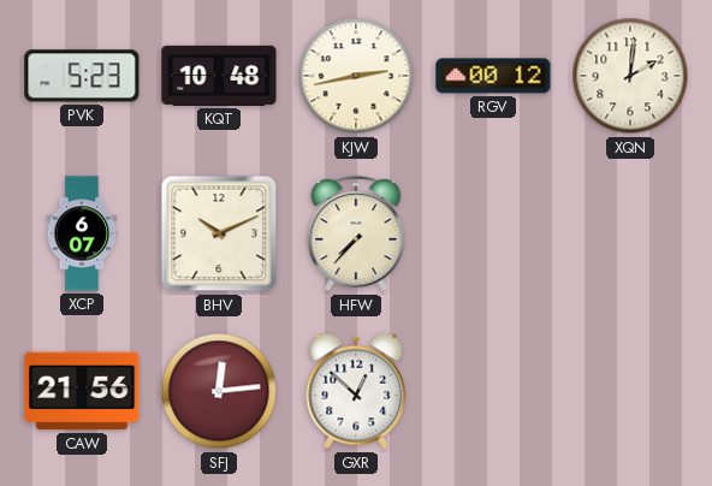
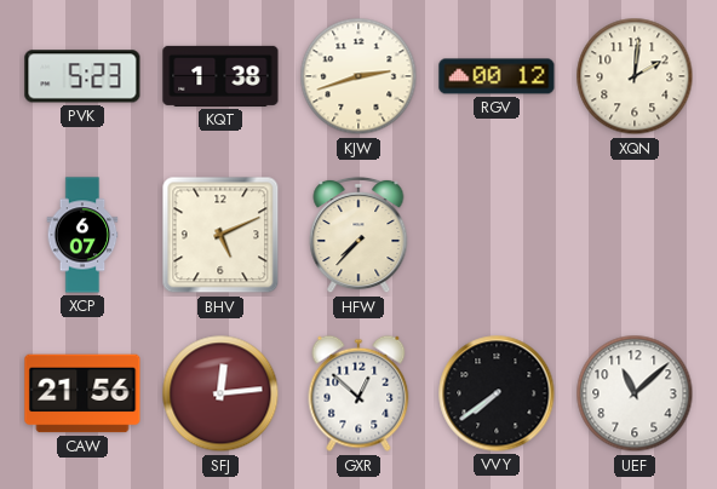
KQT: 10:48 -> 1:38
KJW: 2:43 -> 2:42
BHV: 10:11 -> 5:11
VVY: none -> 7:39
UEF: none -> 11:08
